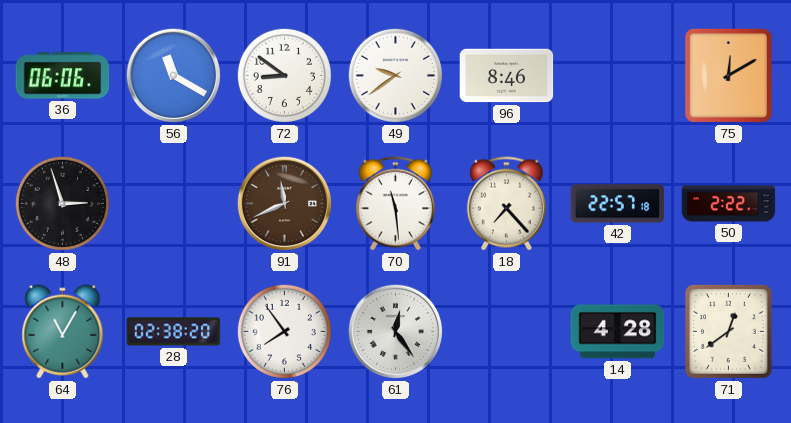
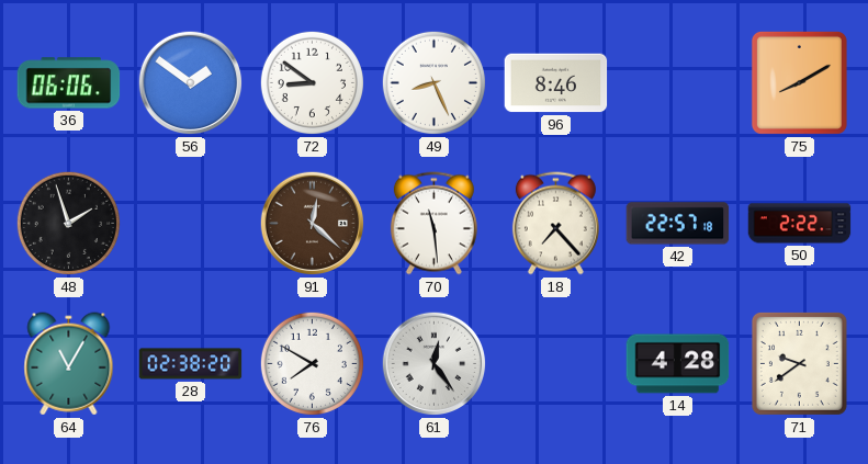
56: 11:20 -> 1:51
49: 9:39 -> 8:26
75: 12:10 -> 8:10
48: 2:57 -> 1:57
91: 11:41 -> 12:22
76: 7:54 -> 7:50
71: 12:39 -> 9:39
